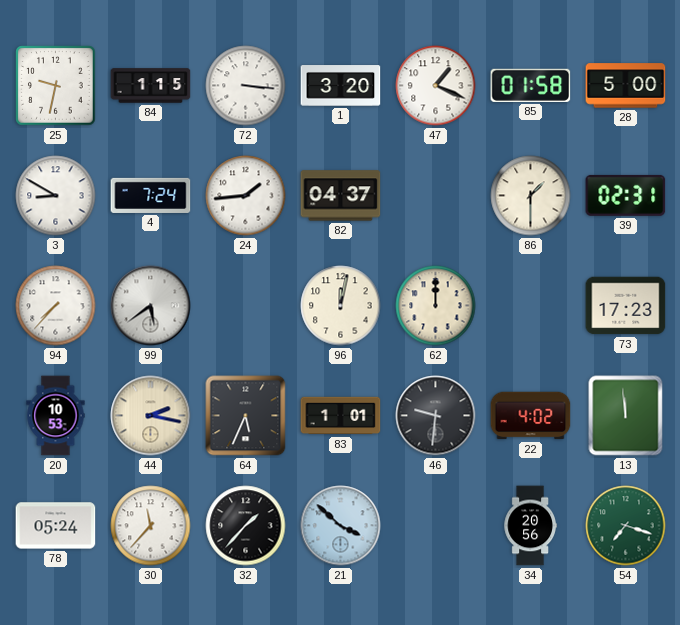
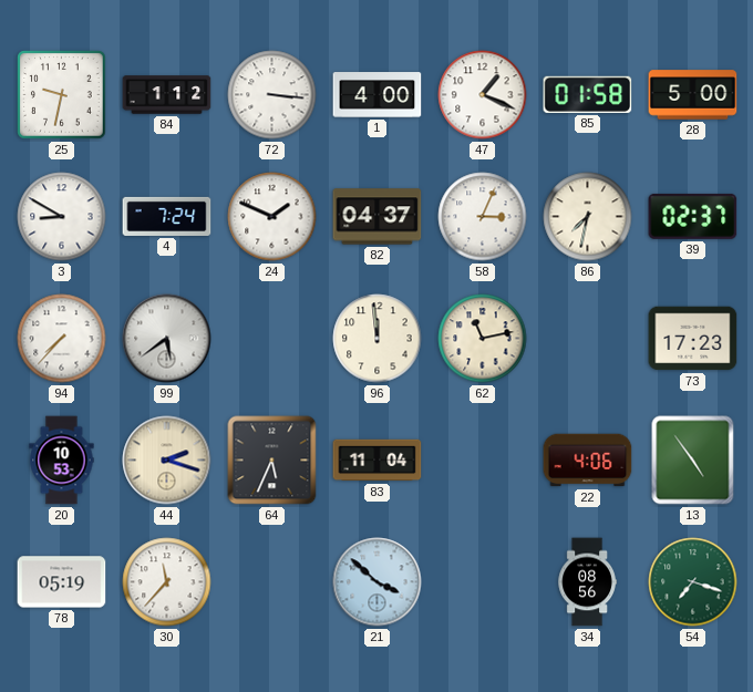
84: 1:15 -> 1:12
1: 3:20 -> 4:00
24: 1:44 -> 1:49
58: none -> 3:04
86: 1:30 -> 7:32
39: 02:31 -> 02:37
96: 12:02 -> 11:59
62: 12:00 -> 11:13
44: 2:17 -> 2:18
83: 1:01 -> 11:04
46: 9:31 -> none
22: 4:02 -> 4:06
13: 11:59 -> 4:54
78: 05:24 -> 05:19
32: 1:37 -> none
34: 20:56 -> 08:56
